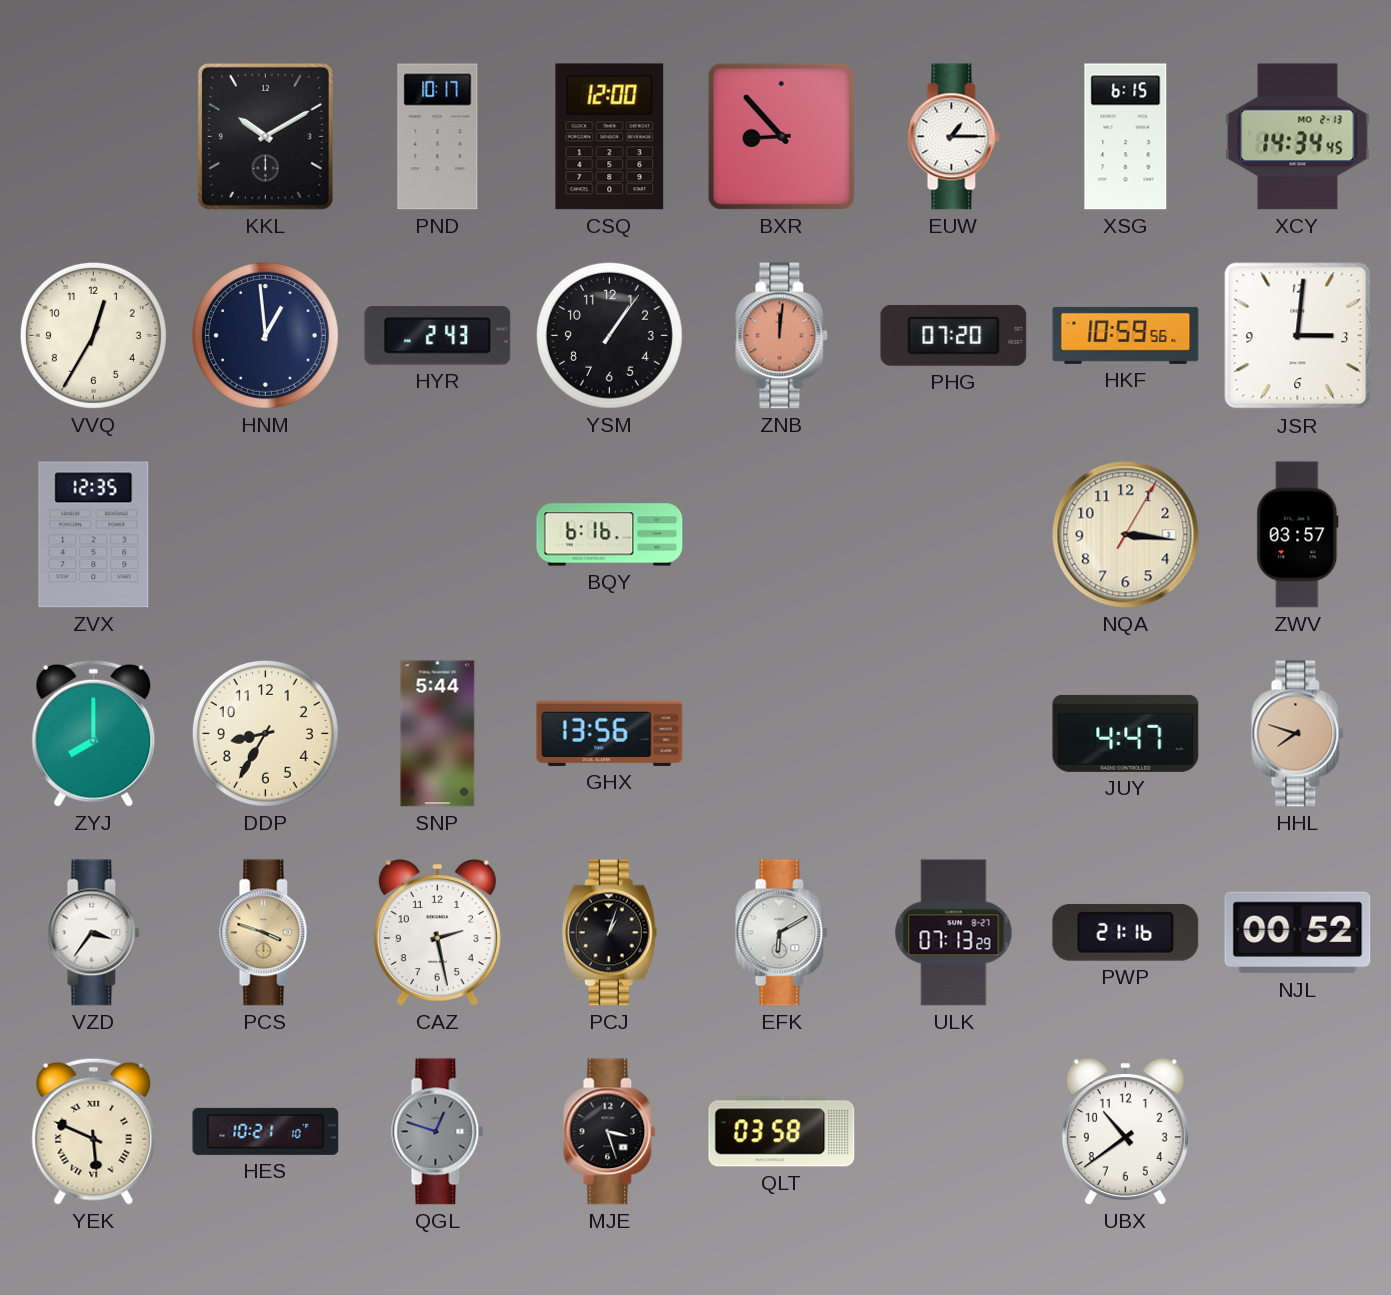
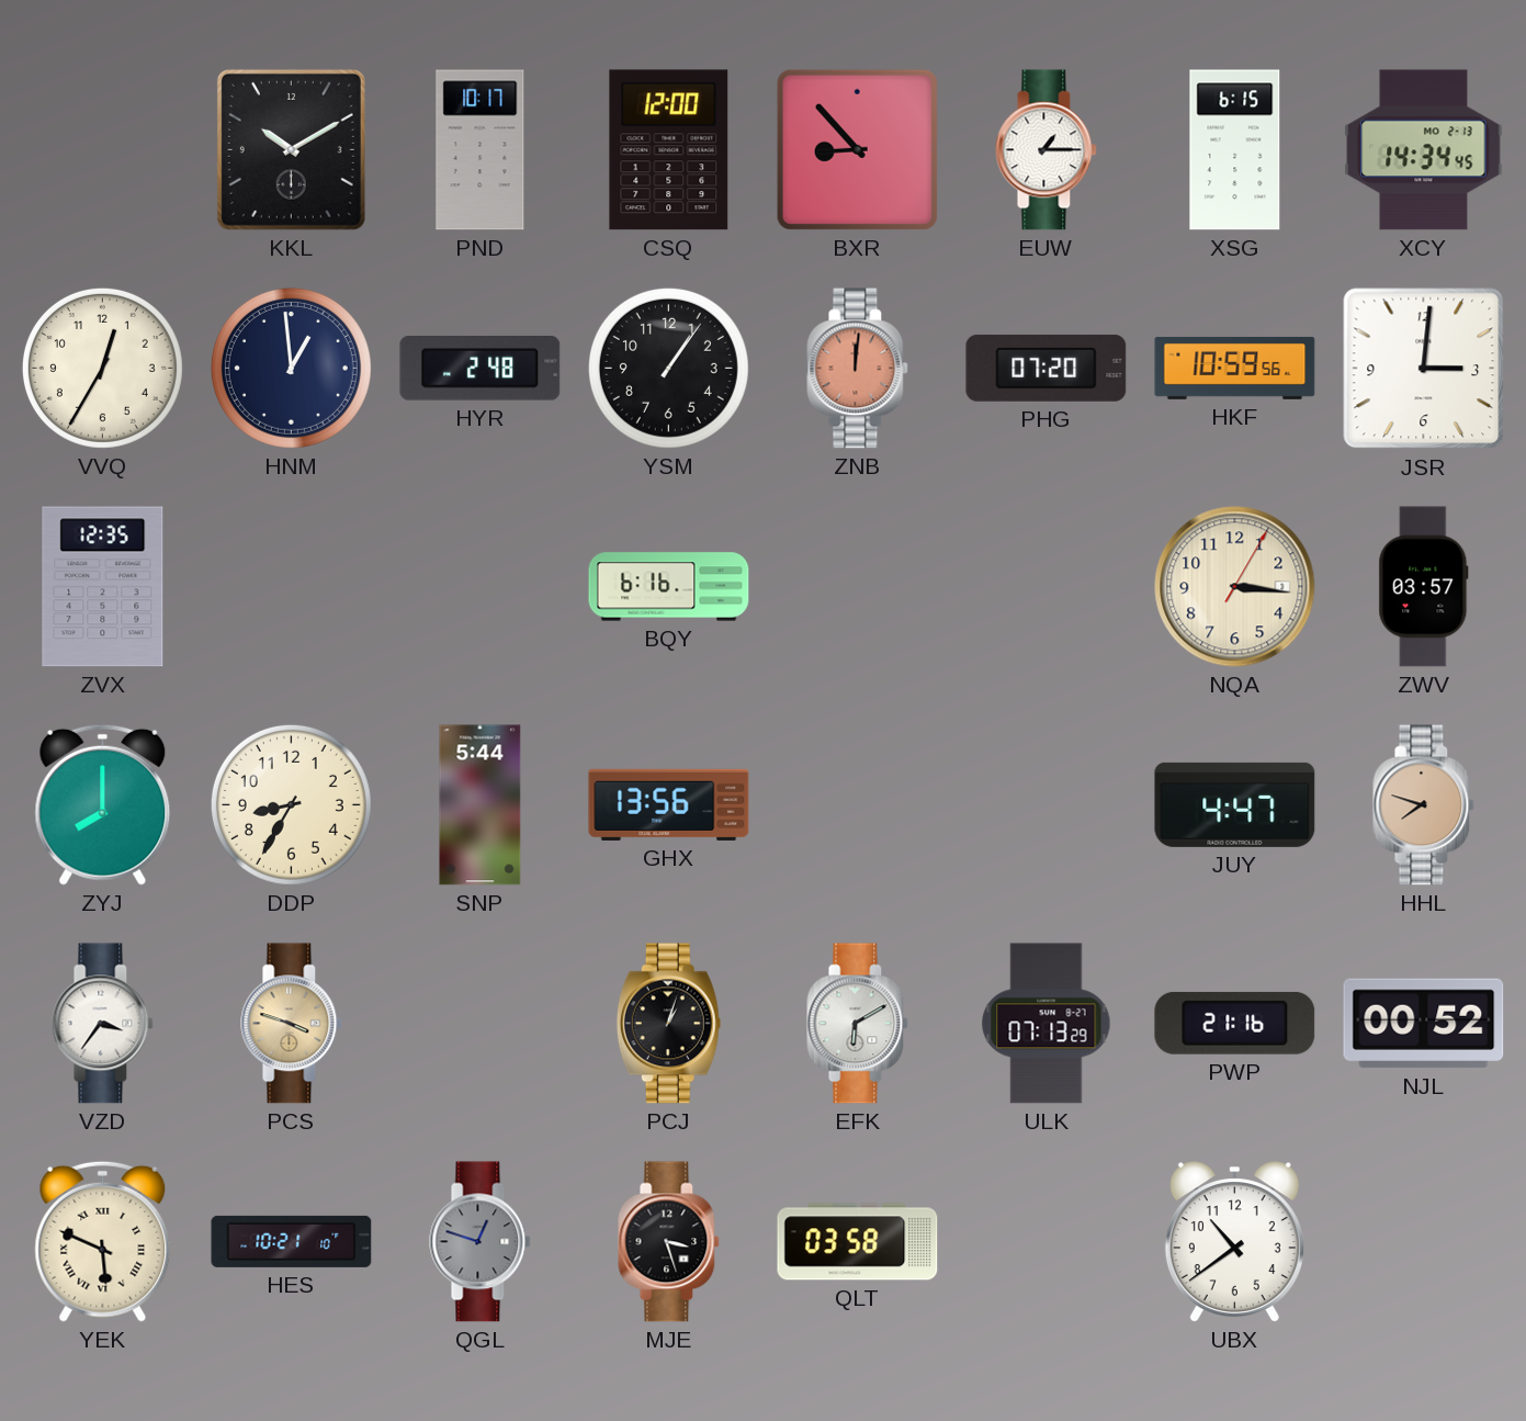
HYR: 2:43 -> 2:48
CAZ: 2:28 -> none
